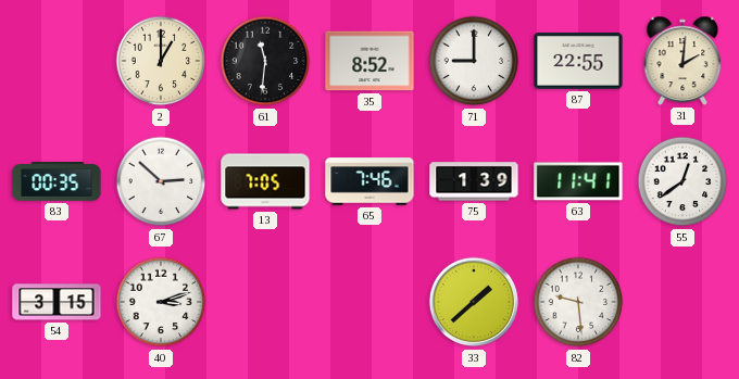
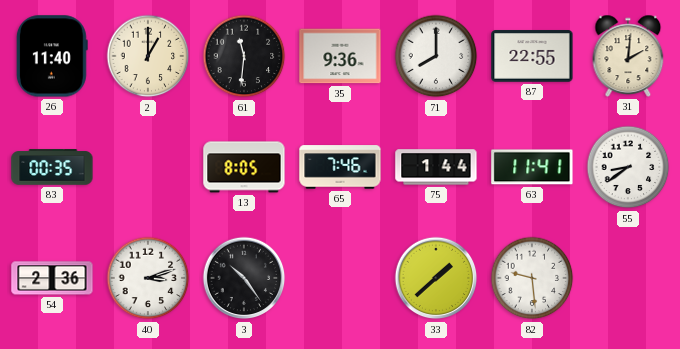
26: none -> 11:40
35: 8:52 -> 9:36
71: 9:00 -> 8:00
67: 2:52 -> none
13: 7:05 -> 8:05
75: 1:39 -> 1:44
55: 12:39 -> 8:39
54: 3:15 -> 2:36
3: none -> 10:24
